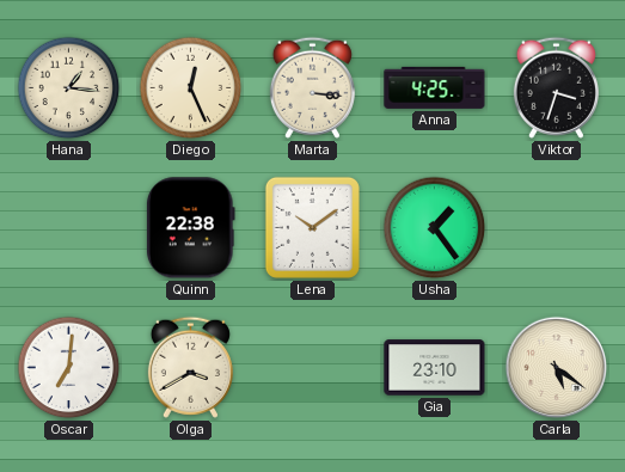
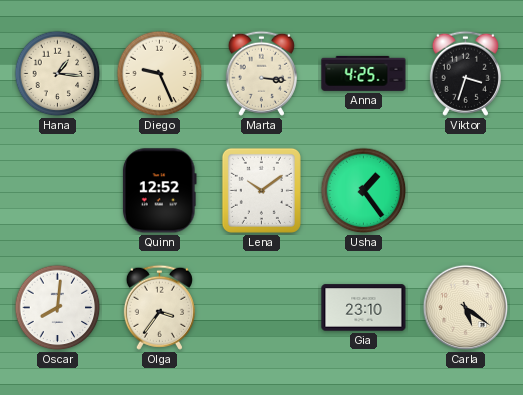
Diego: 12:26 -> 9:26
Quinn: 22:38 -> 12:52
Oscar: 7:01 -> 8:01
Olga: 3:40 -> 3:36
